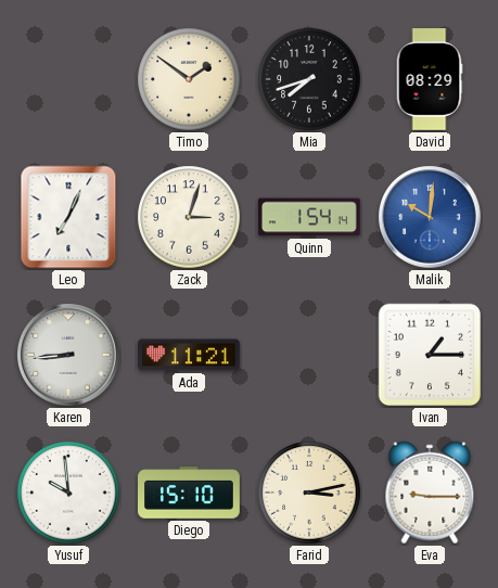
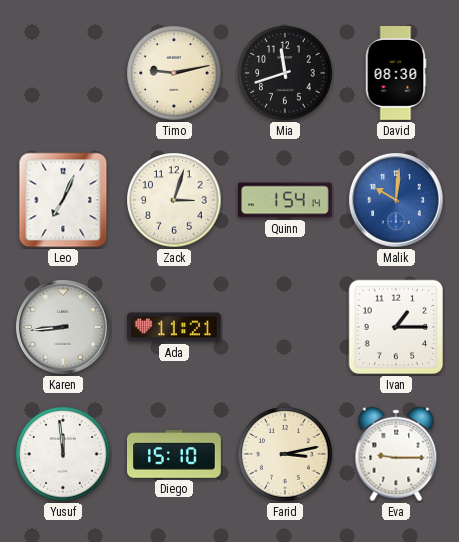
Timo: 1:51 -> 9:13
Mia: 7:42 -> 11:42
David: 08:29 -> 08:30
Yusuf: 9:59 -> 11:59
